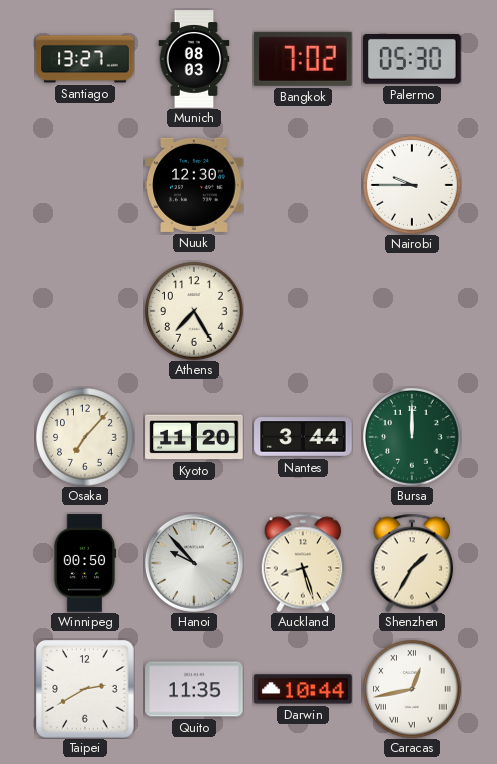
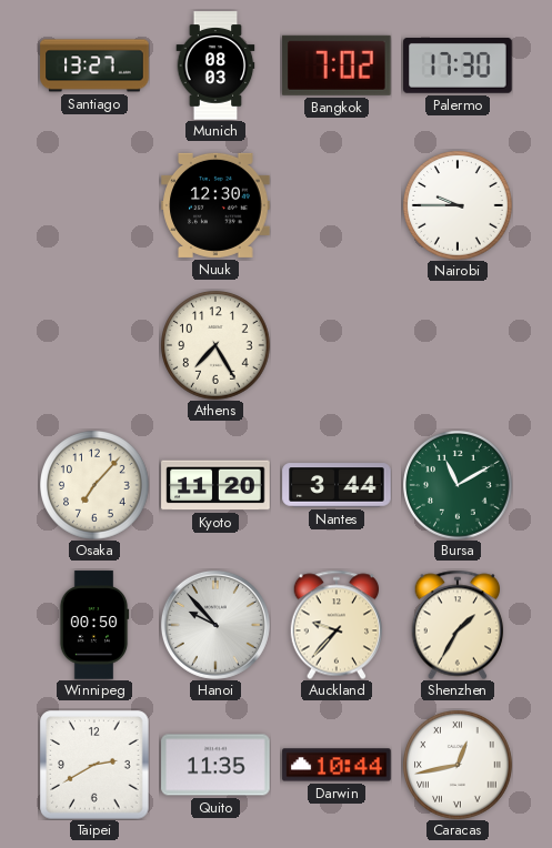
Palermo: 05:30 -> 17:30
Bursa: 12:00 -> 11:10
Auckland: 8:27 -> 9:37
